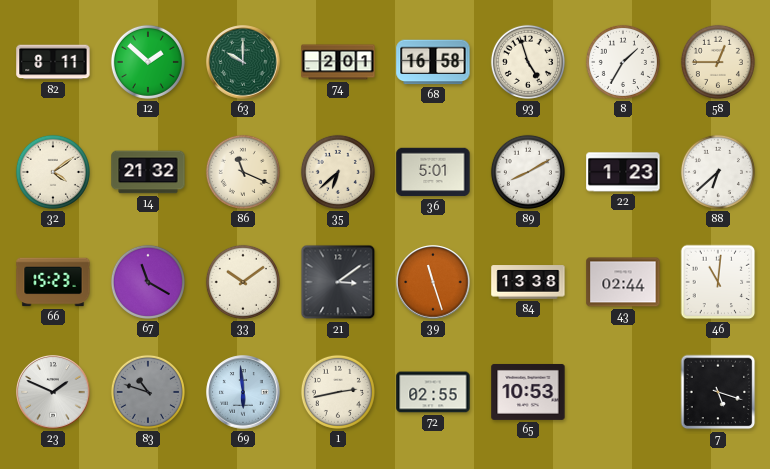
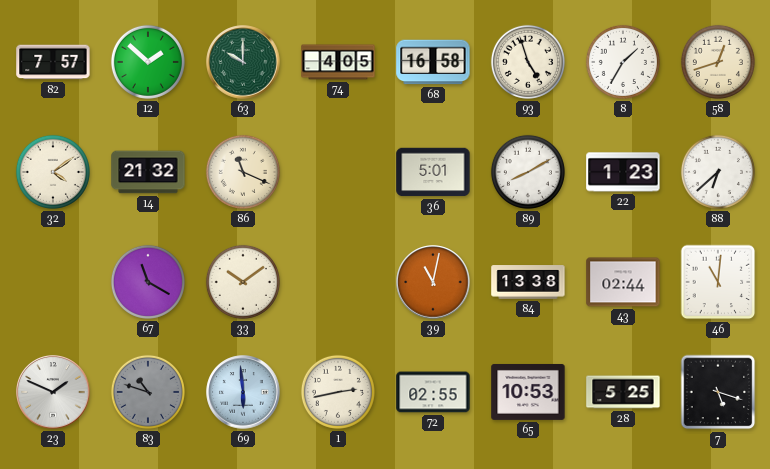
82: 8:11 -> 7:57
74: 2:01 -> 4:05
58: 12:45 -> 12:42
35: 6:38 -> none
66: 15:23 -> none
21: 3:09 -> none
39: 11:27 -> 11:02
28: none -> 5:25
